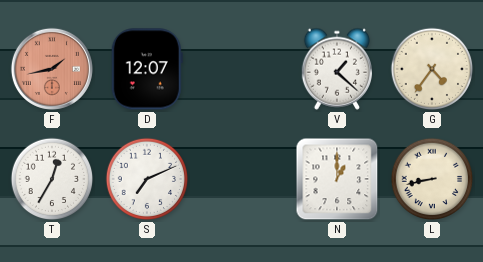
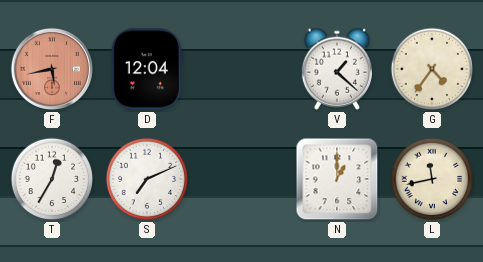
F: 1:43 -> 5:43
D: 12:07 -> 12:04
L: 8:43 -> 11:43
